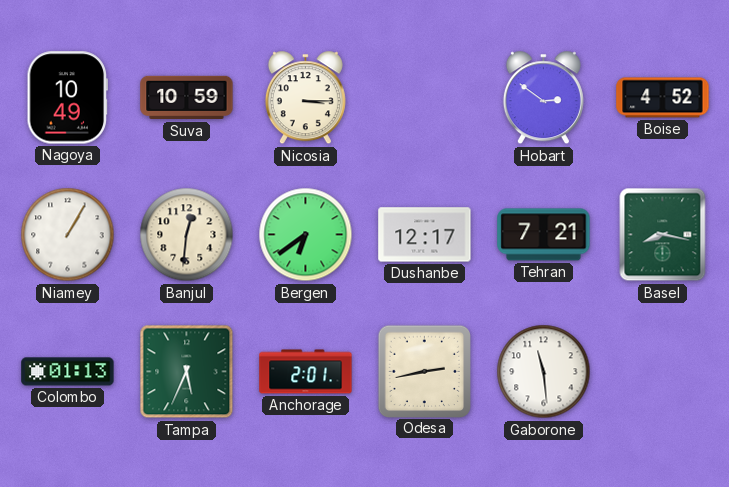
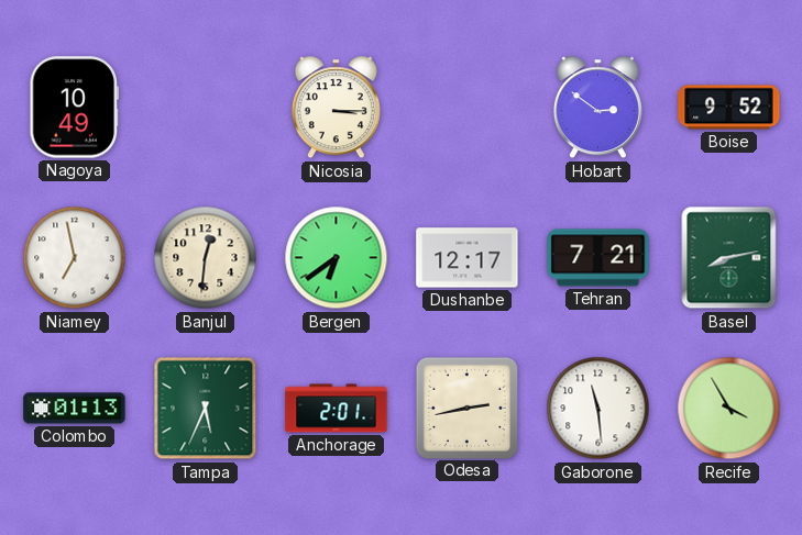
Suva: 10:59 -> none
Boise: 4:52 -> 9:52
Niamey: 1:05 -> 6:58
Basel: 8:17 -> 8:13
Recife: none -> 3:55
